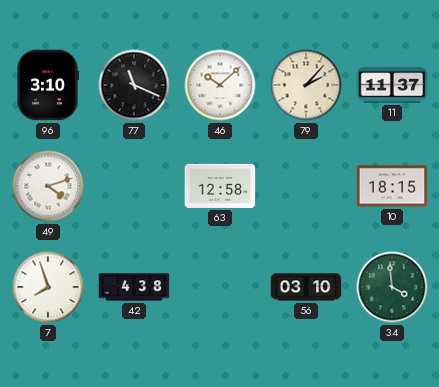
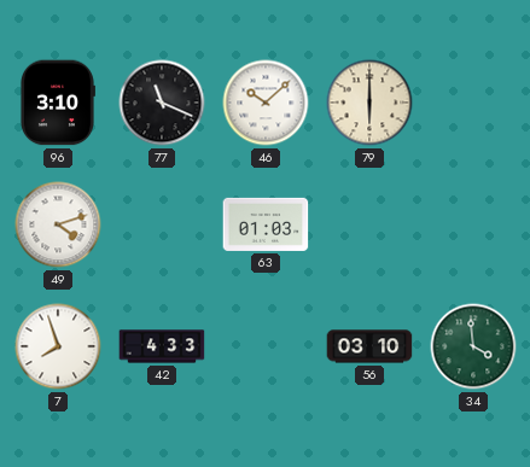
79: 2:07 -> 6:00
11: 11:37 -> none
63: 12:58 -> 01:03
10: 18:15 -> none
42: 4:38 -> 4:33
